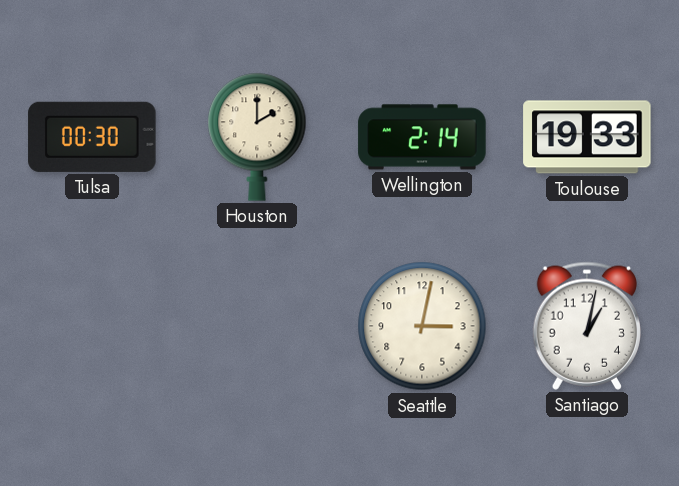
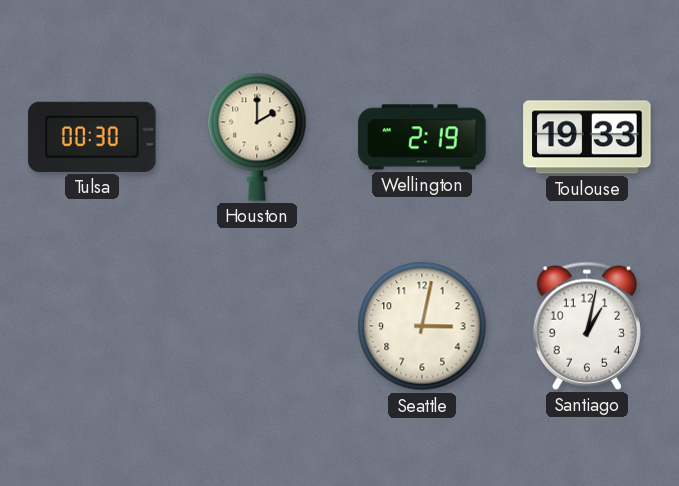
Wellington: 2:14 -> 2:19
